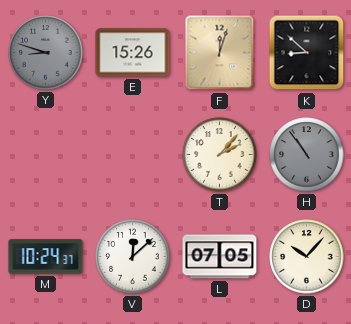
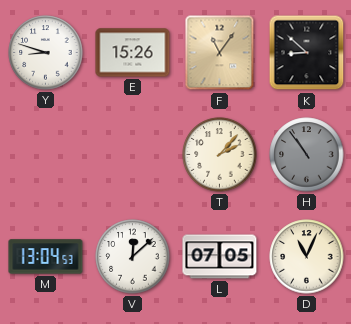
Y dial: grey -> white
F: 12:03 -> 11:06
M: 10:24 -> 13:04
D: 10:07 -> 11:04
